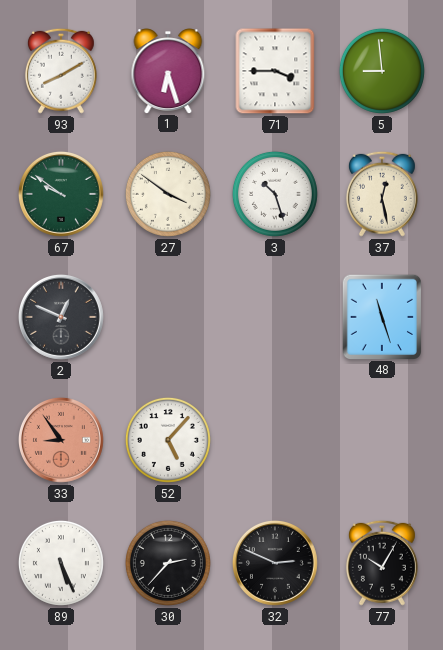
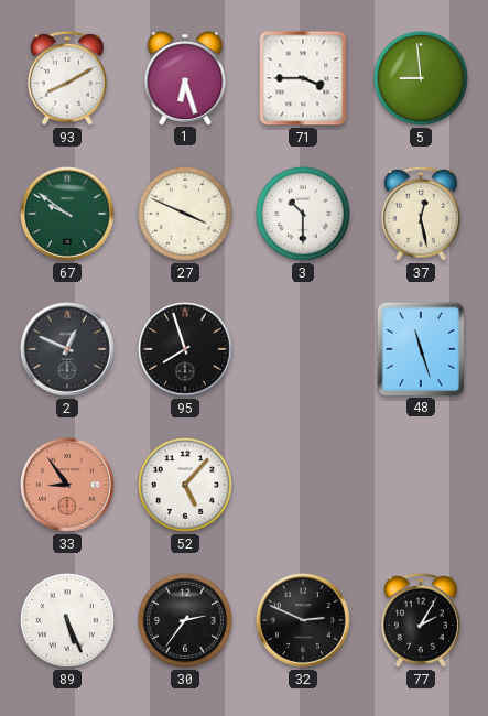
27: 3:51 -> 3:49
3: 10:27 -> 10:30
95: none -> 7:57
30: 2:37 -> 2:36
77: 10:05 -> 2:05
